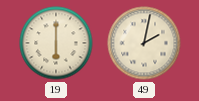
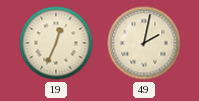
19: 6:00 -> 12:34
